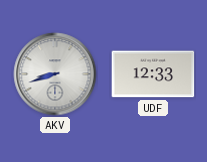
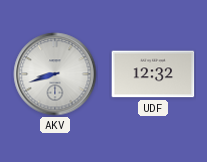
UDF: 12:33 -> 12:32
